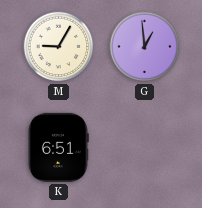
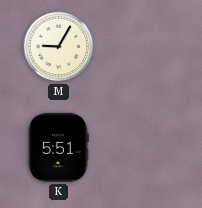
G: 12:59 -> none
K: 6:51 -> 5:51
